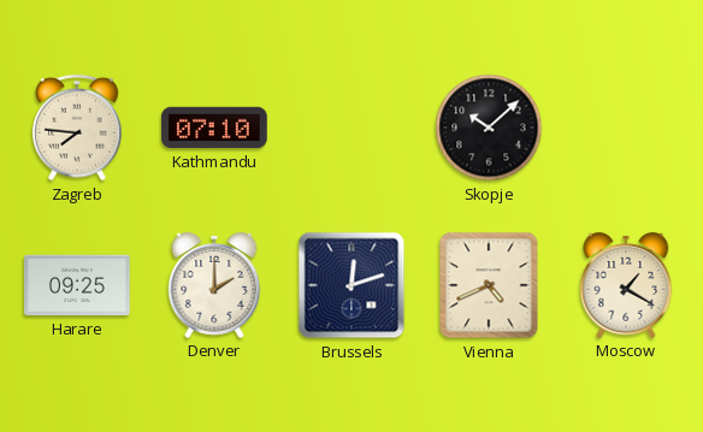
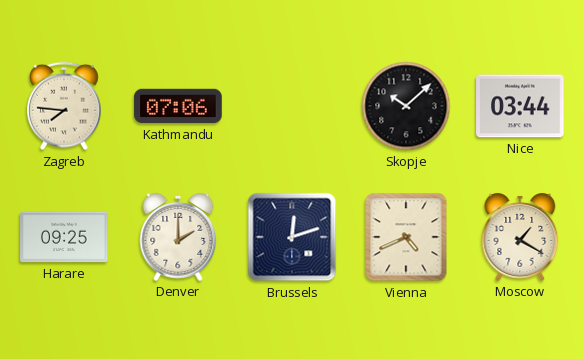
Kathmandu: 07:10 -> 07:06
Nice: none -> 03:44
